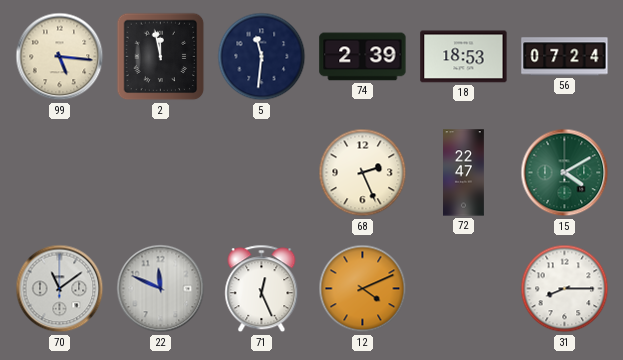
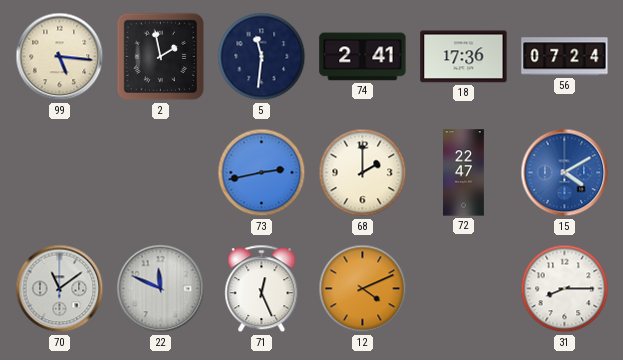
2: 11:58 -> 1:58
74: 2:39 -> 2:41
18: 18:53 -> 17:36
73: none -> 2:43
68: 2:26 -> 2:00
15 dial: green -> blue
